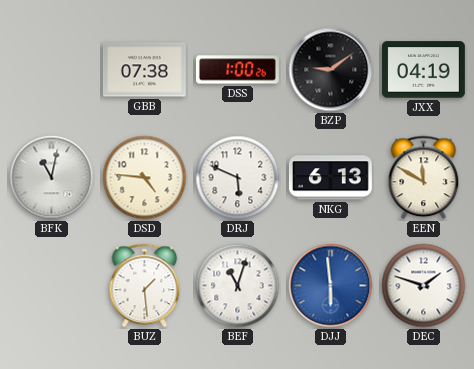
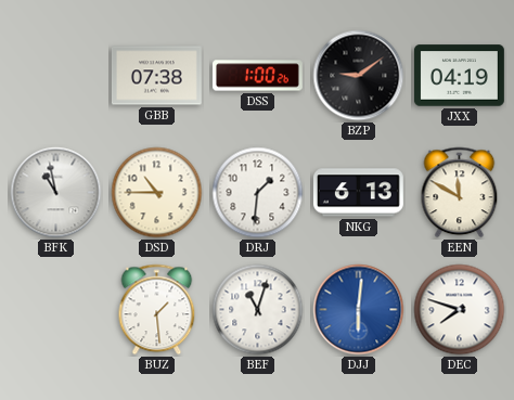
BFK: 11:02 -> 10:58
DSD: 4:46 -> 10:45
DRJ: 5:49 -> 1:31
DJJ: 5:59 -> 6:01
DEC: 1:48 -> 7:48
